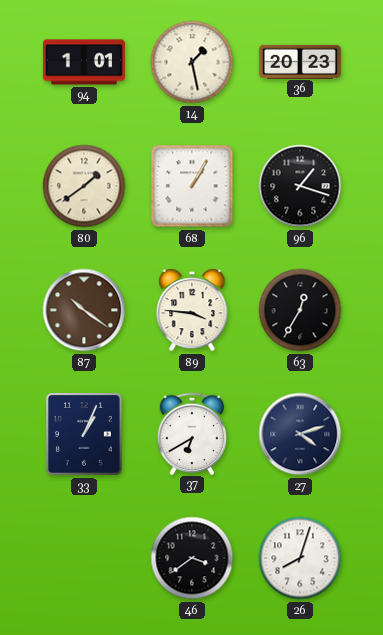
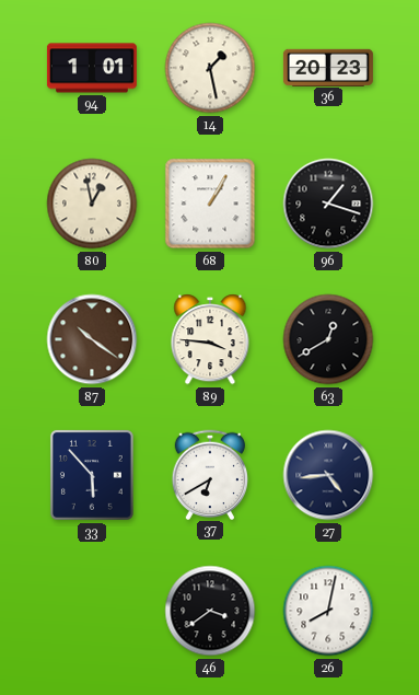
80: 1:39 -> 12:58
63: 12:35 -> 12:40
33: 1:04 -> 5:53
27: 4:12 -> 4:44
26: 8:03 -> 8:02
